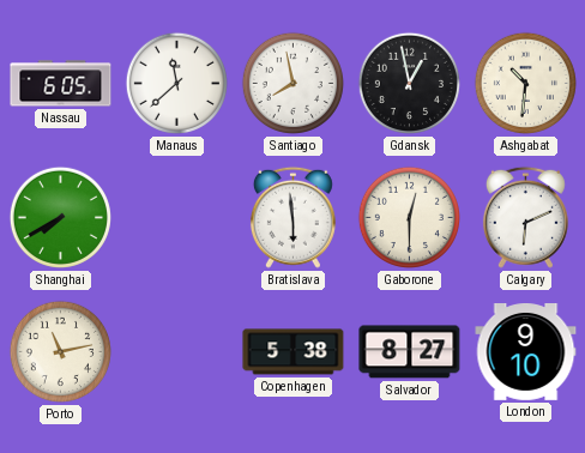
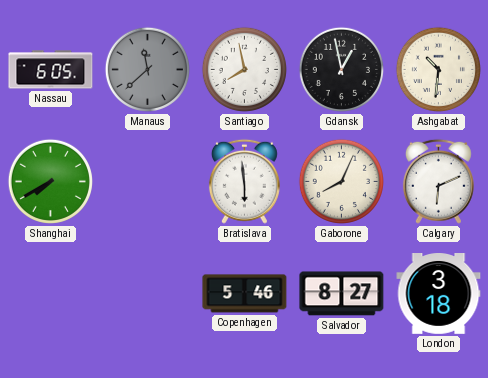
Manaus dial: white -> grey
Gaborone: 12:30 -> 8:04
Porto: 11:13 -> none
Copenhagen: 5:38 -> 5:46
London: 9:10 -> 3:18
